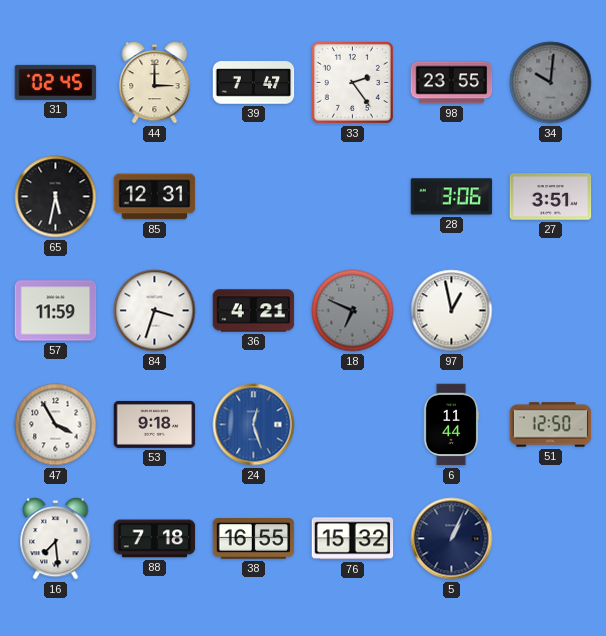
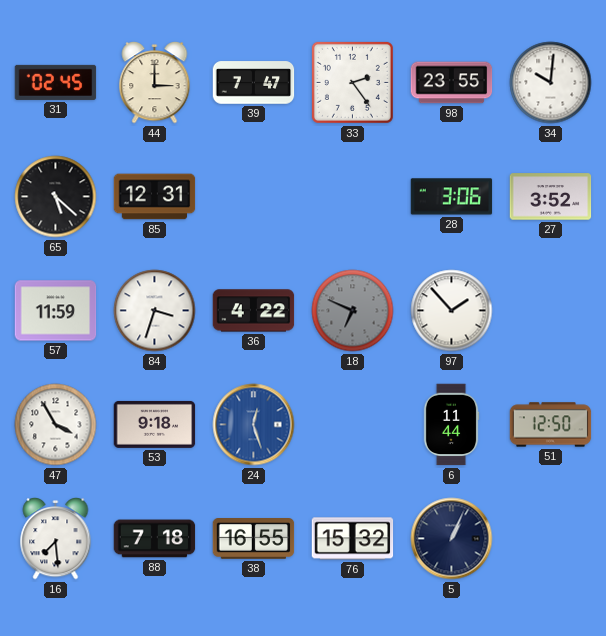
34 dial: grey -> white
65: 5:32 -> 5:22
27: 3:51 -> 3:52
36: 4:21 -> 4:22
97: 12:58 -> 1:53
